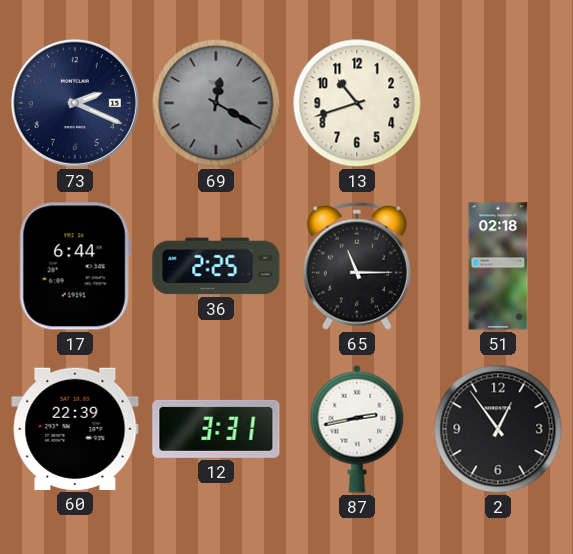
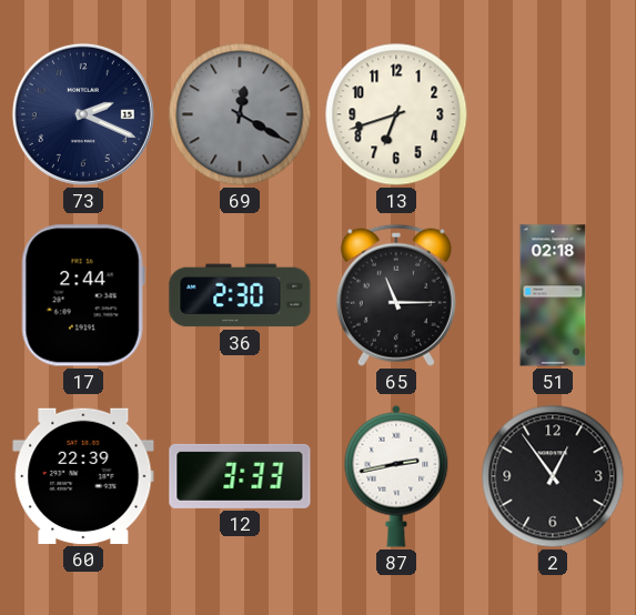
13: 10:42 -> 6:42
17: 6:44 -> 2:44
36: 2:25 -> 2:30
12: 3:31 -> 3:33
